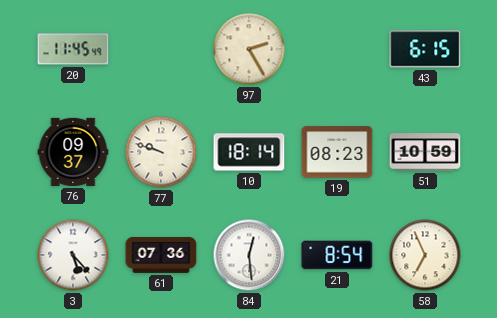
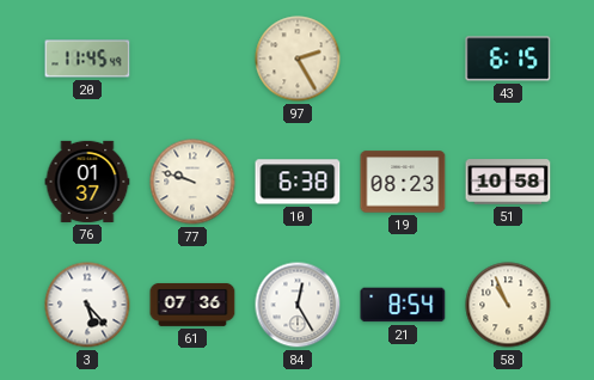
76: 09:37 -> 01:37
10: 18:14 -> 6:38
51: 10:59 -> 10:58
84: 12:29 -> 12:25
58: 6:56 -> 10:56
